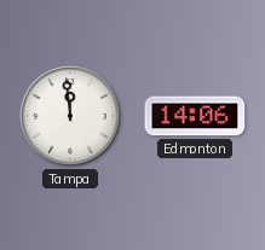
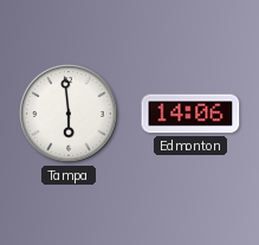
Tampa: 11:59 -> 5:59
